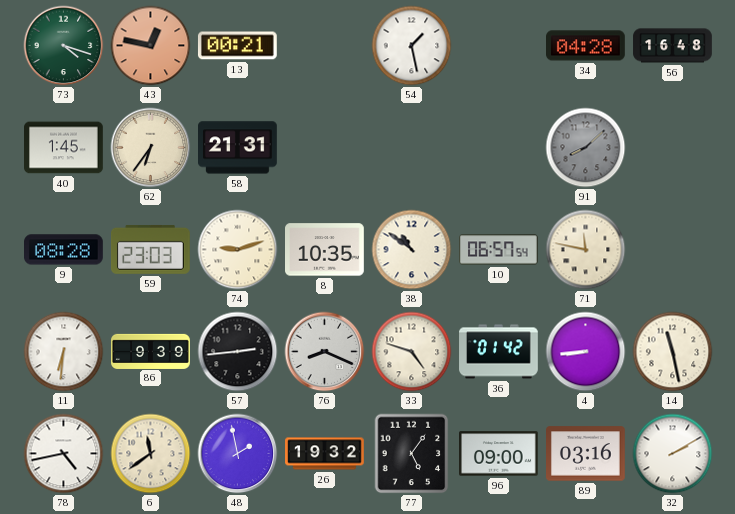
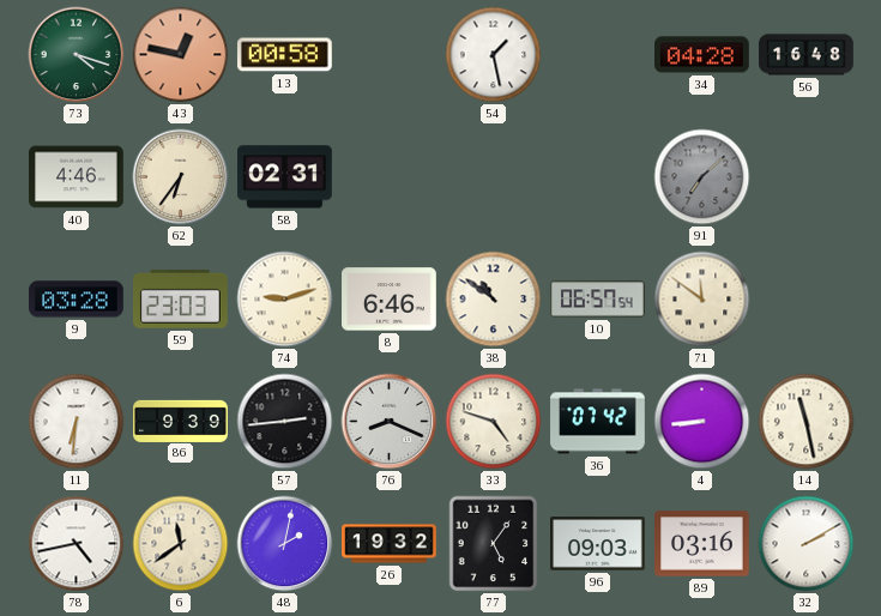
13: 00:21 -> 00:58
40: 1:45 -> 4:46
58: 21:31 -> 02:31
91: 8:08 -> 7:08
9: 08:28 -> 03:28
8: 10:35 -> 6:46
71: 11:47 -> 11:51
36: 01:42 -> 07:42
48: 1:58 -> 2:02
96: 09:00 -> 09:03
